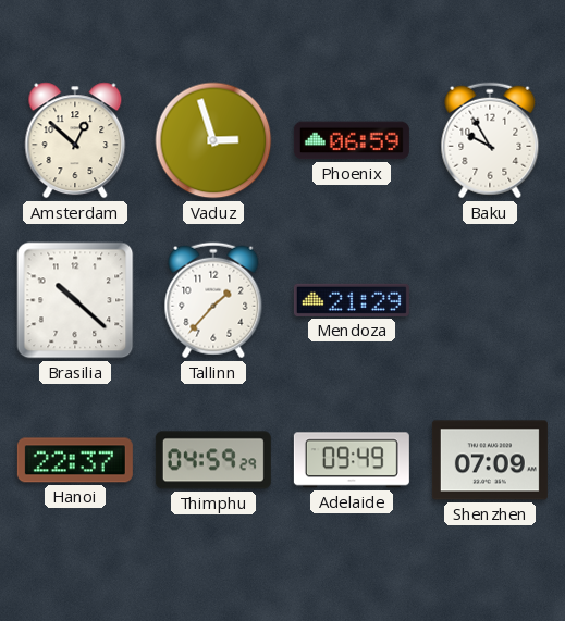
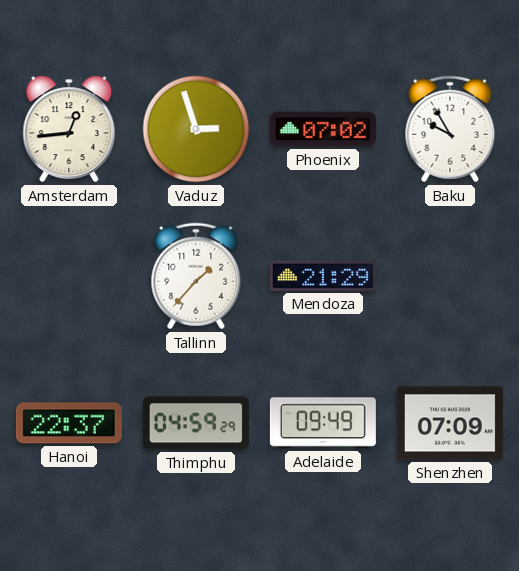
Amsterdam: 12:52 -> 12:44
Phoenix: 06:59 -> 07:02
Brasilia: 10:22 -> none
